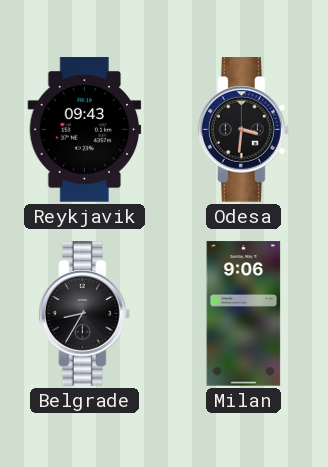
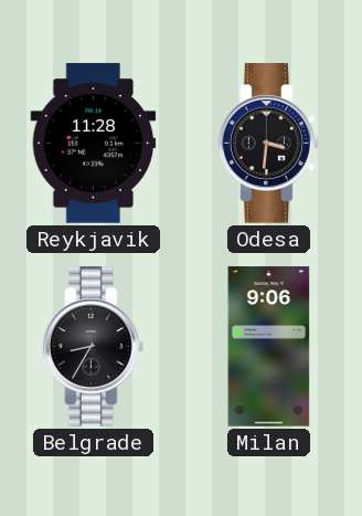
Reykjavik: 09:43 -> 11:28
